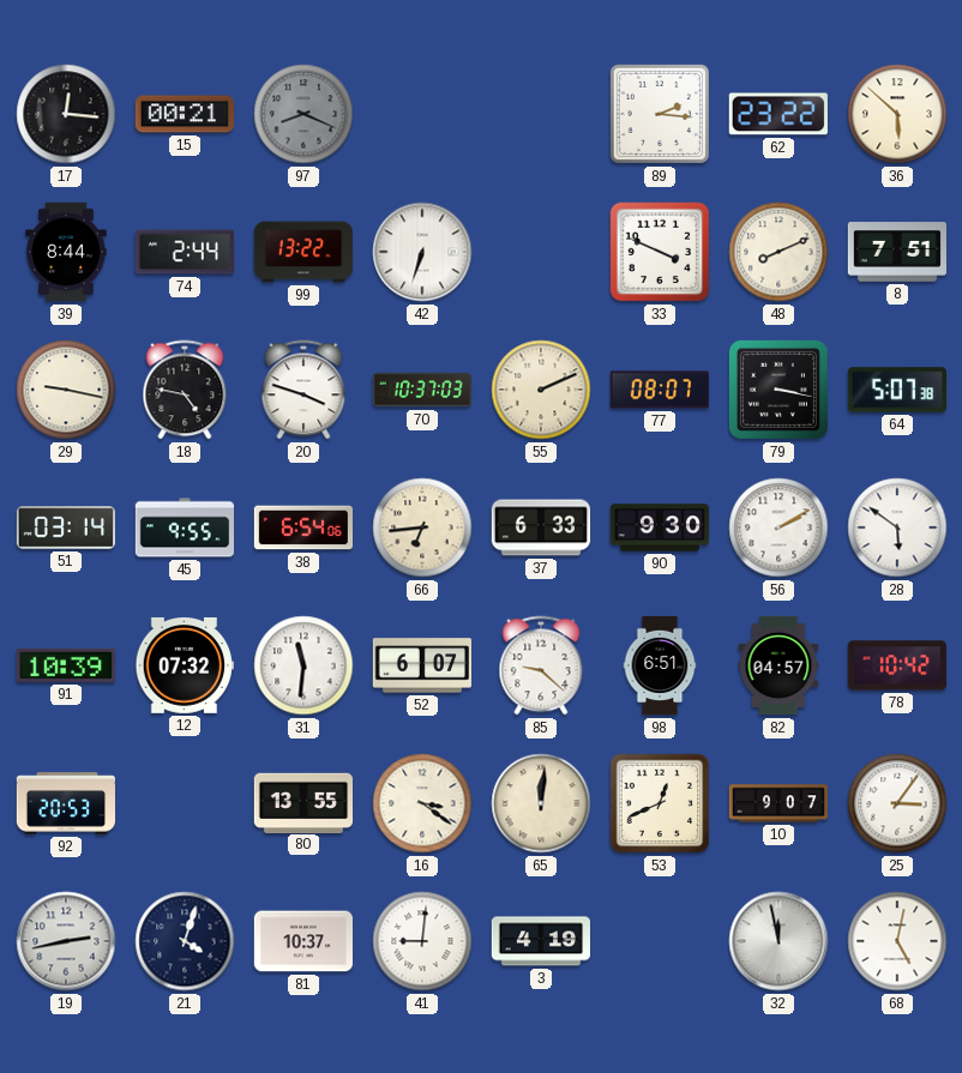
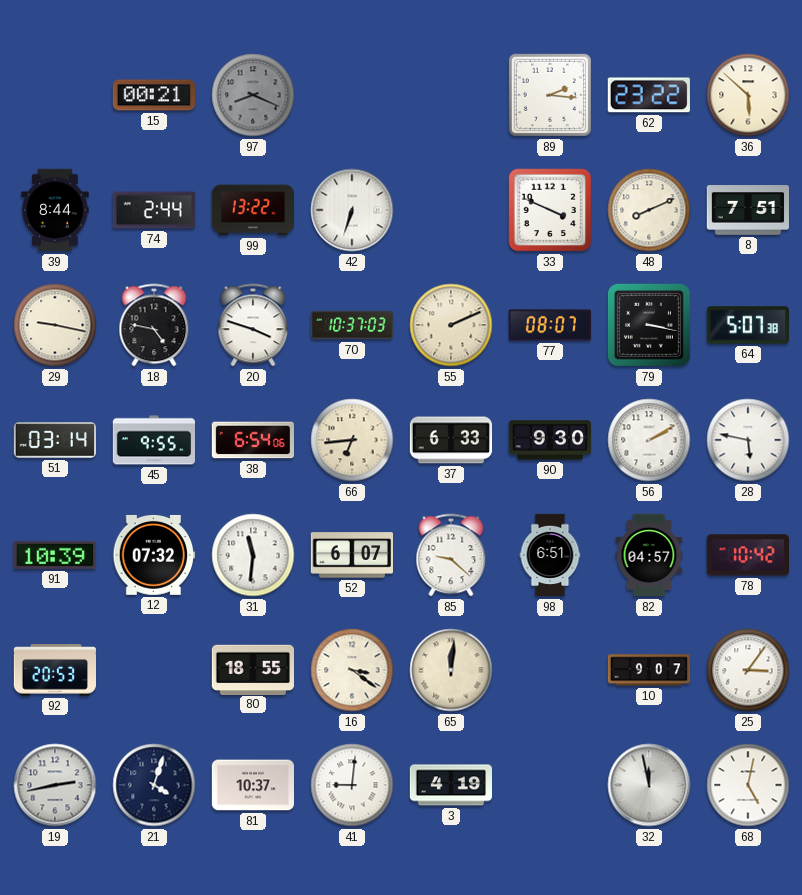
17: 12:16 -> none
28: 5:51 -> 5:47
80: 13:55 -> 18:55
53: 12:41 -> none
